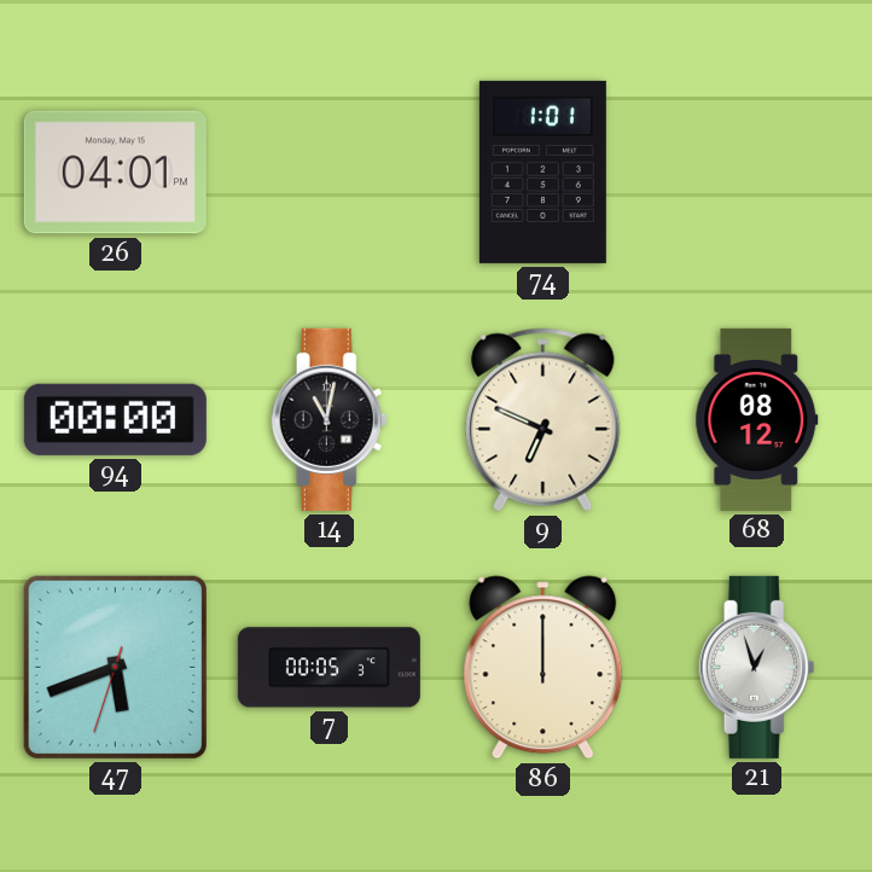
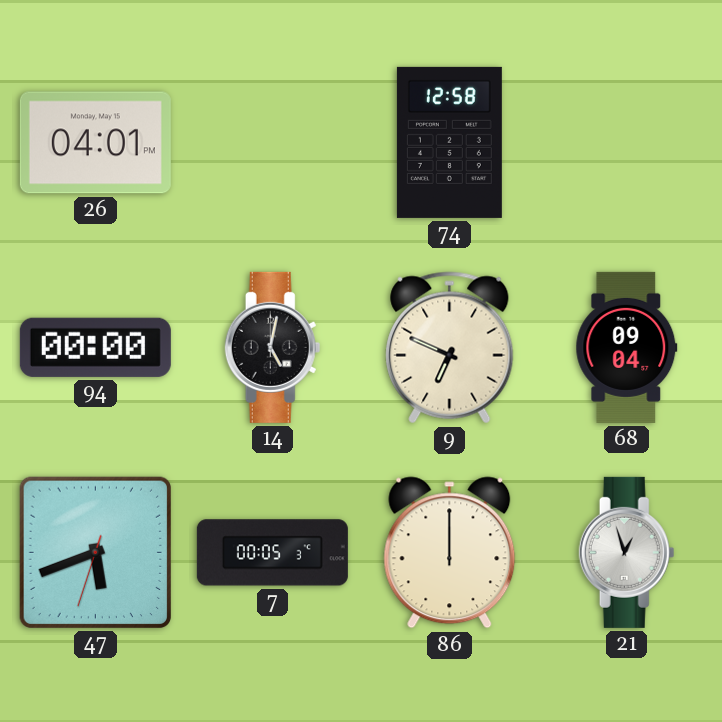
74: 1:01 -> 12:58
14: 11:02 -> 5:02
68: 08:12 -> 09:04
